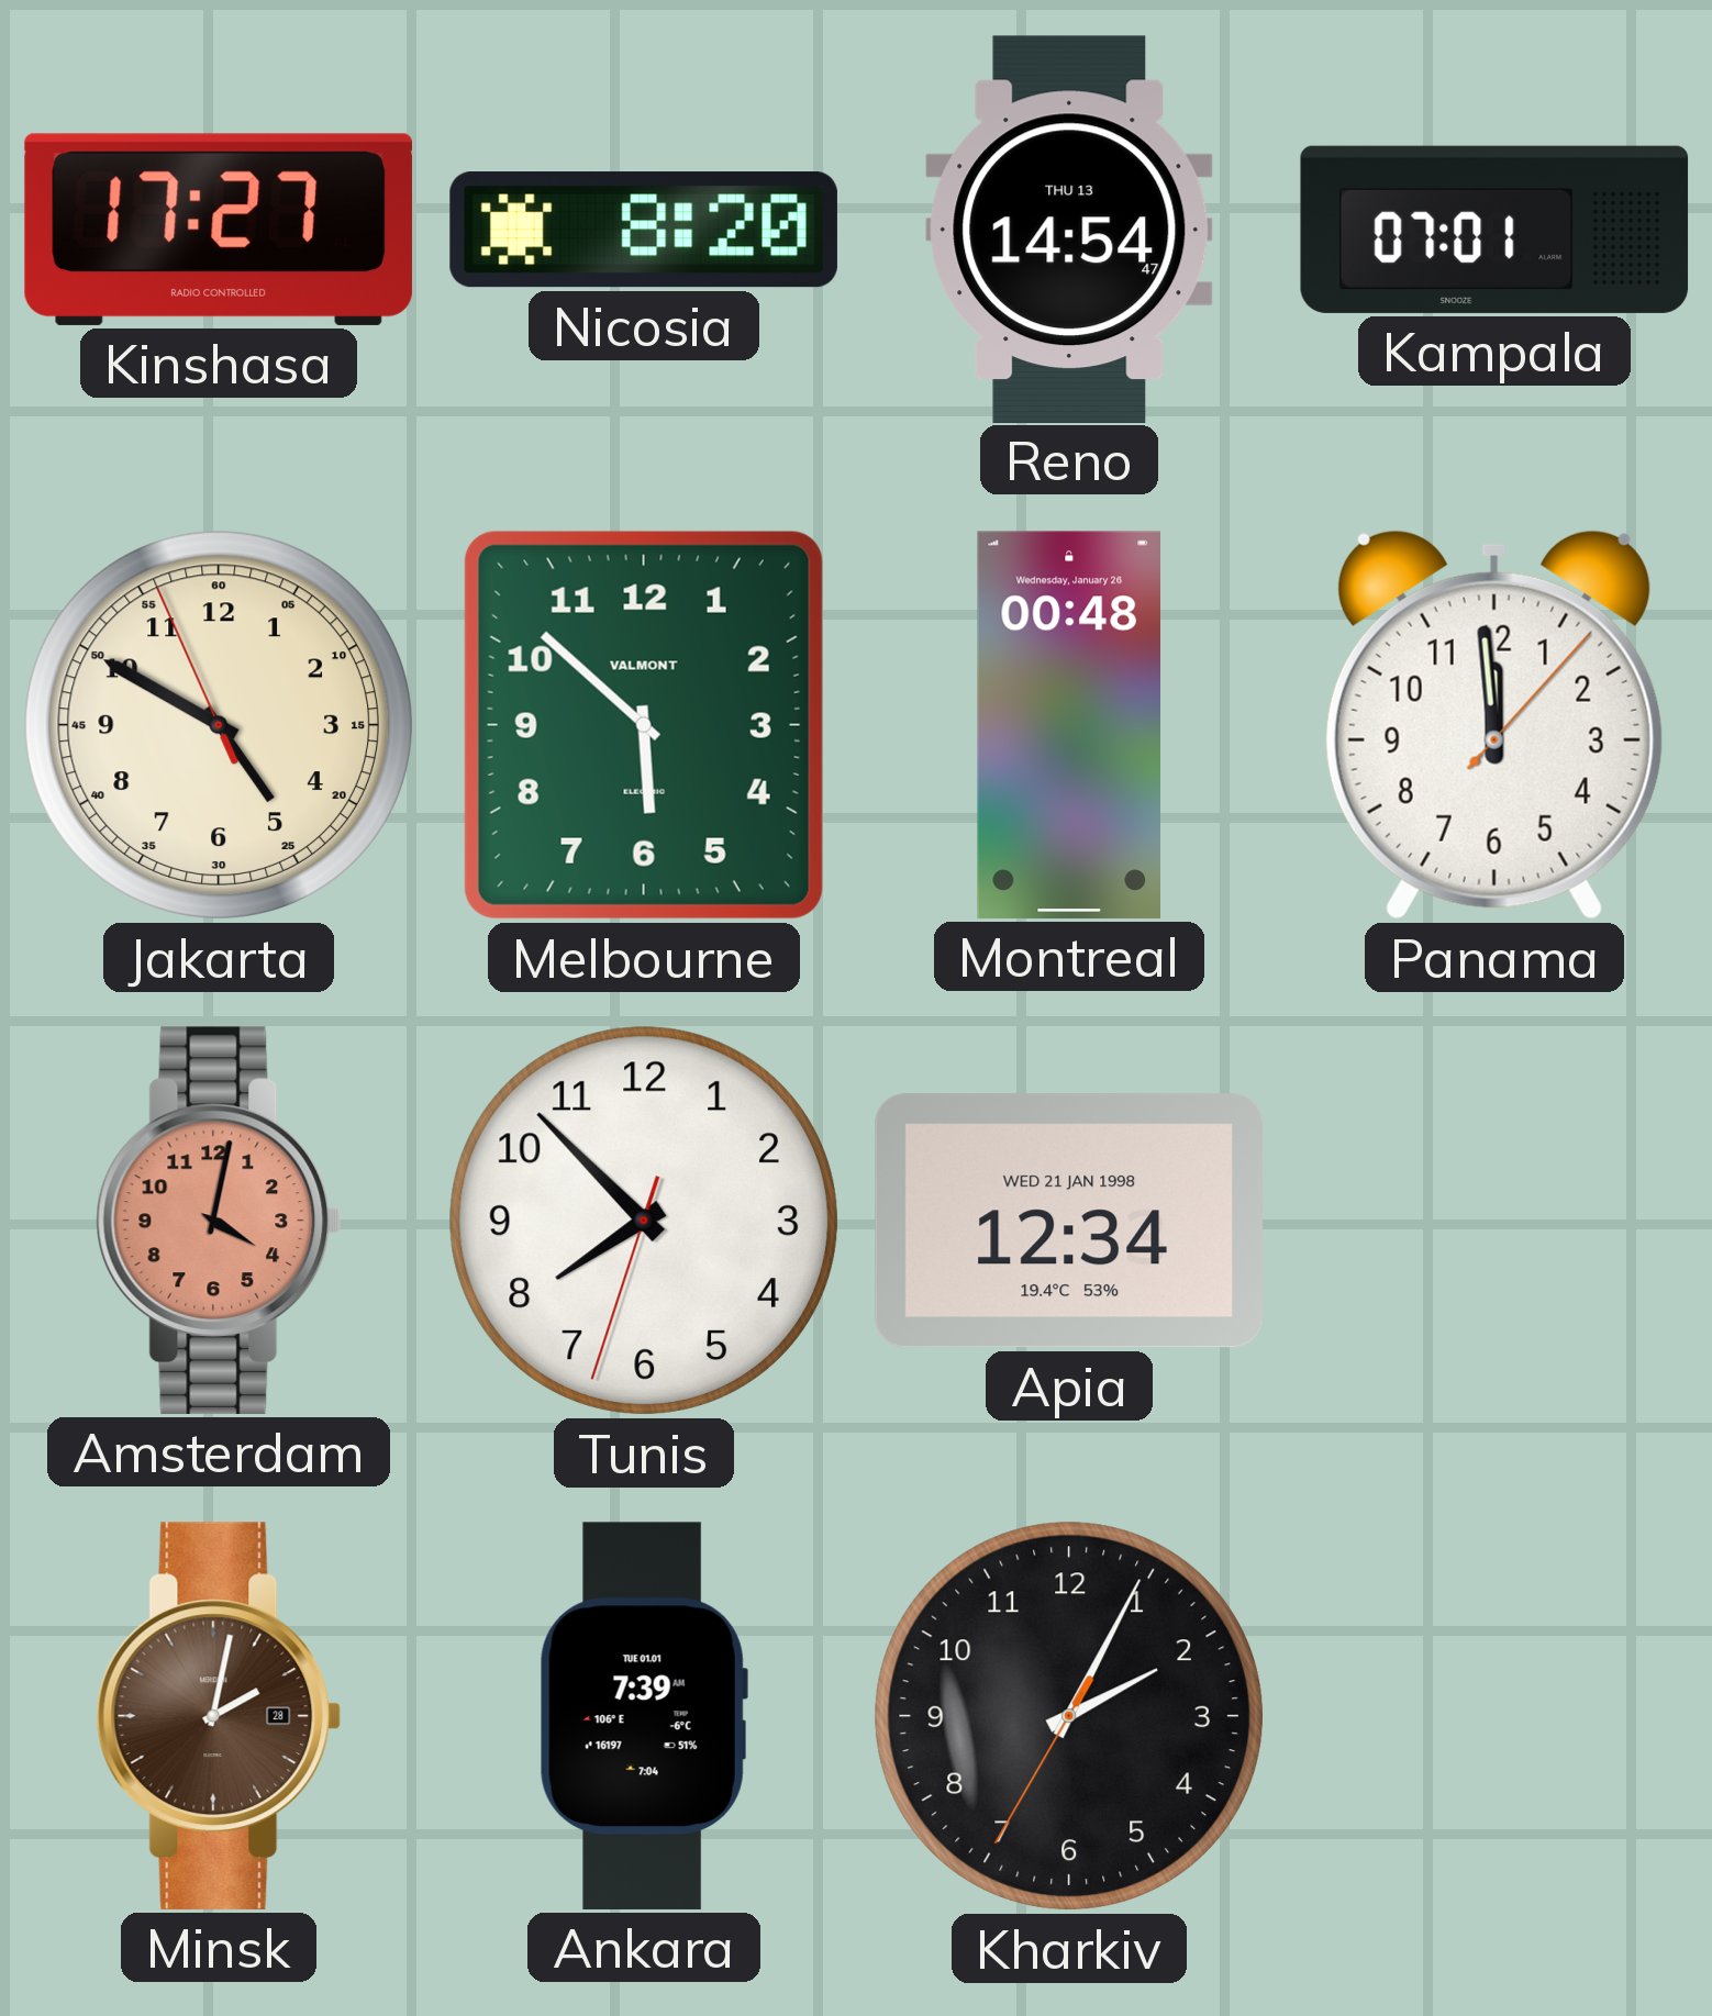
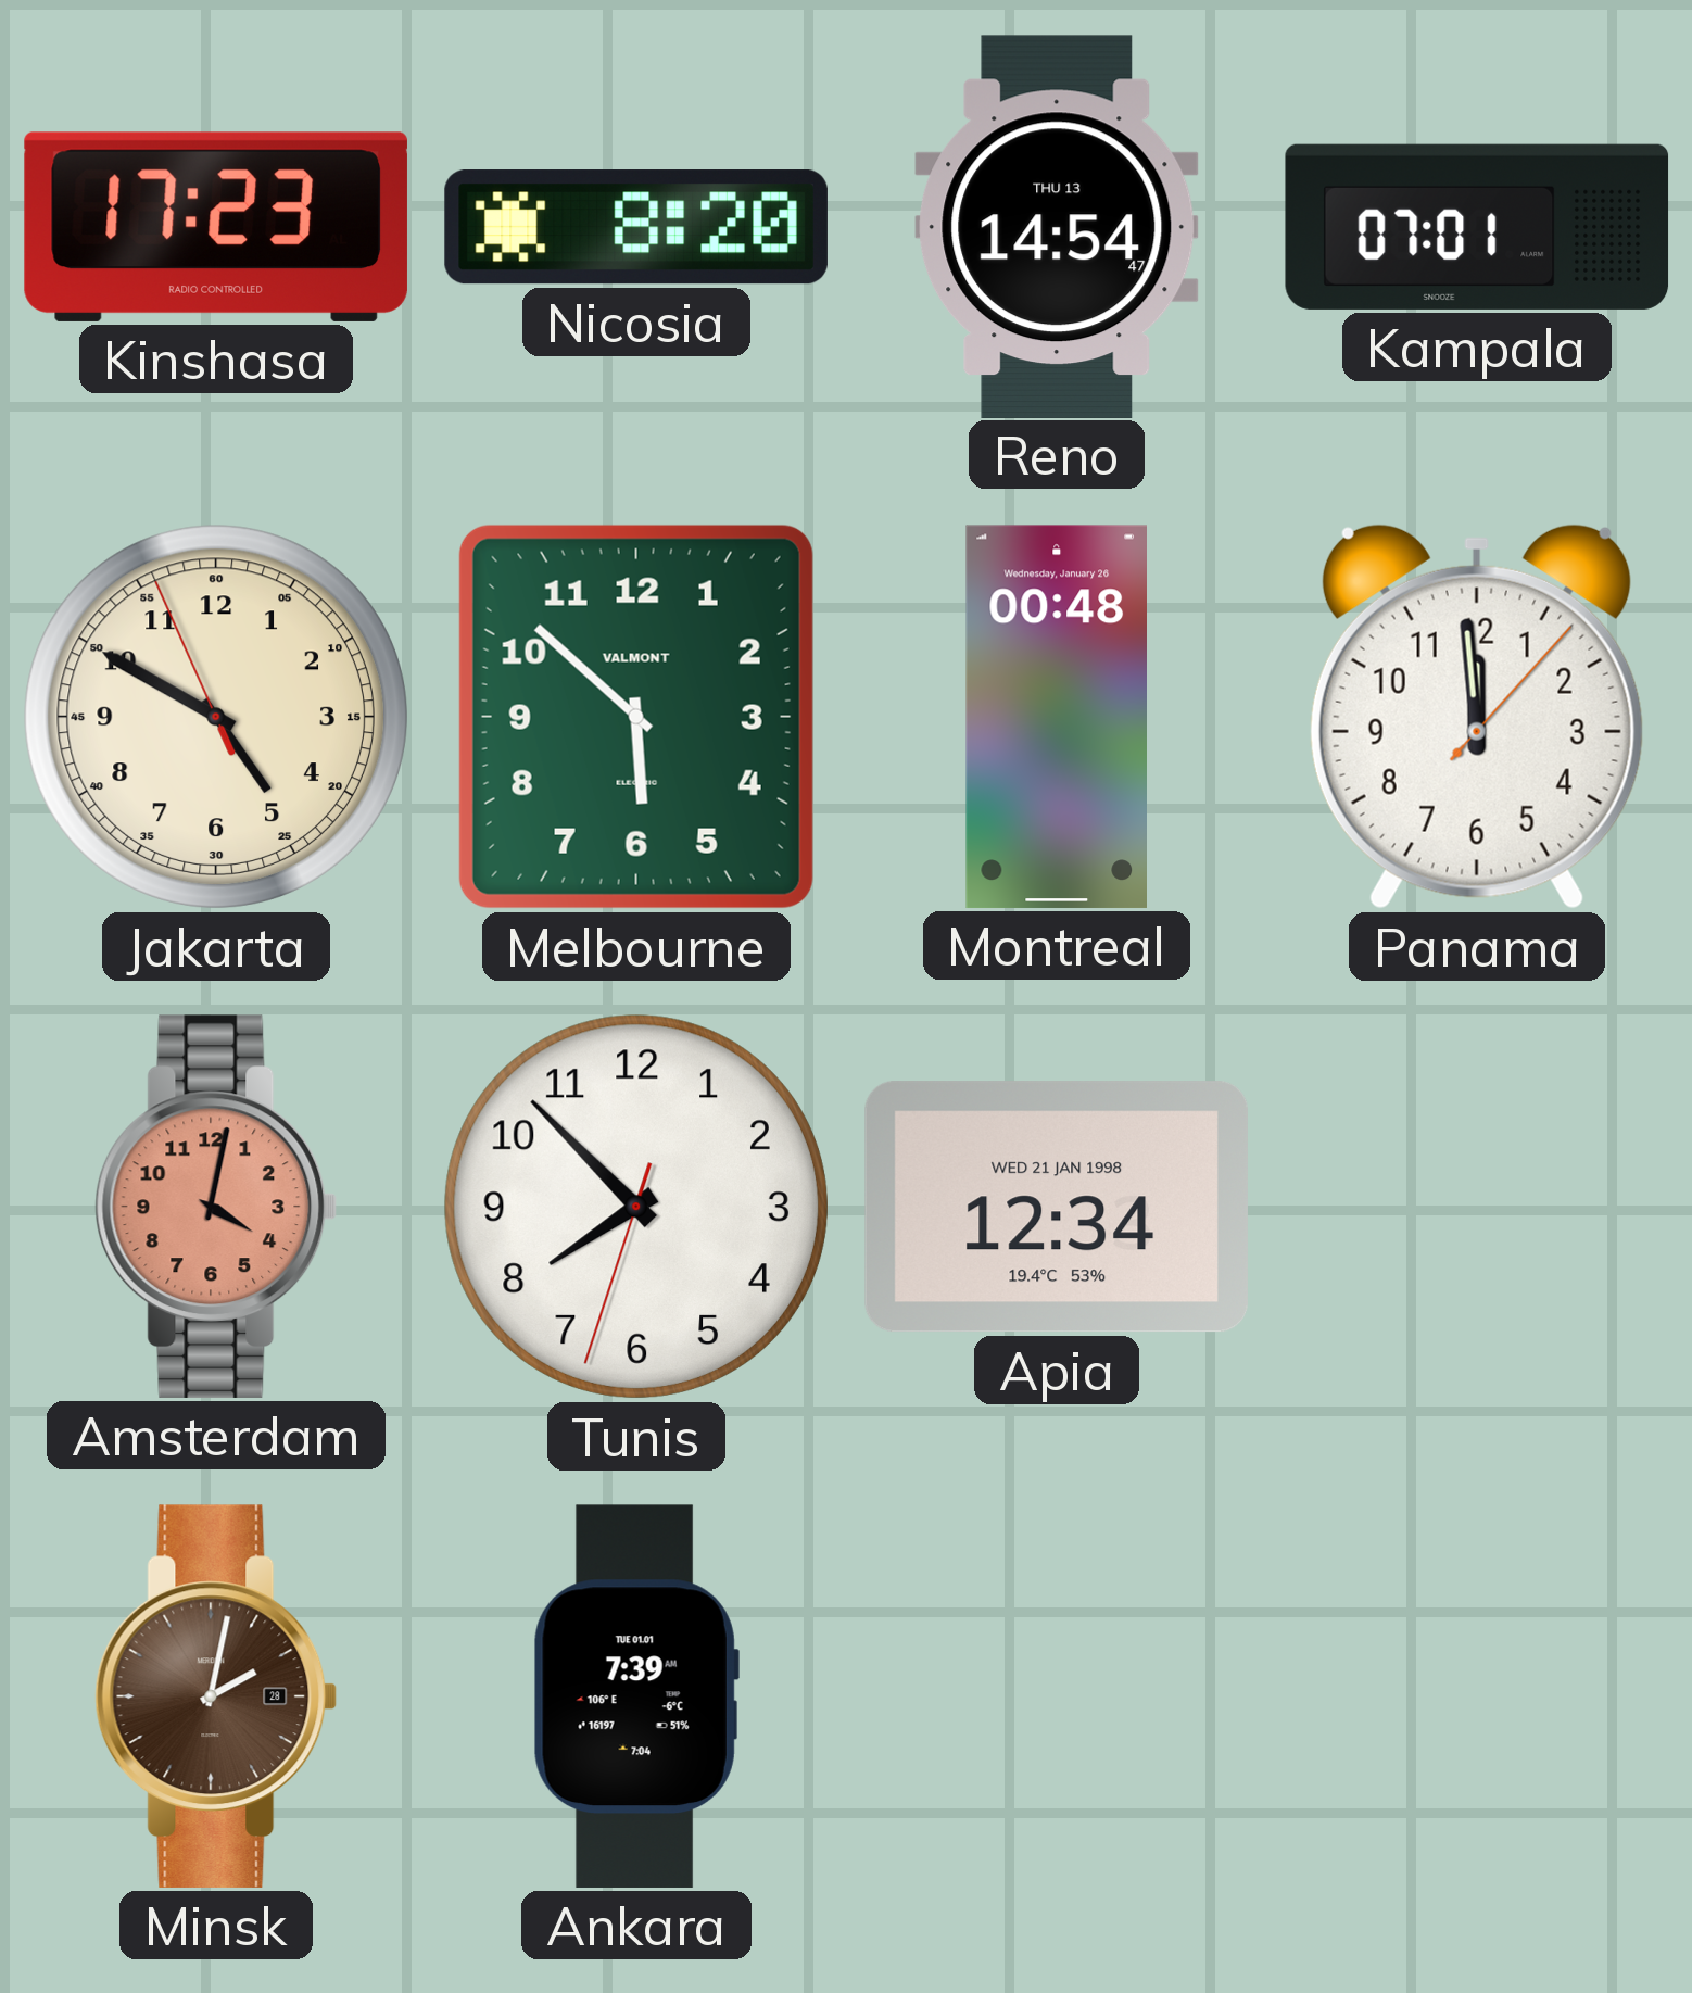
Kinshasa: 17:27 -> 17:23
Kharkiv: 2:04 -> none
